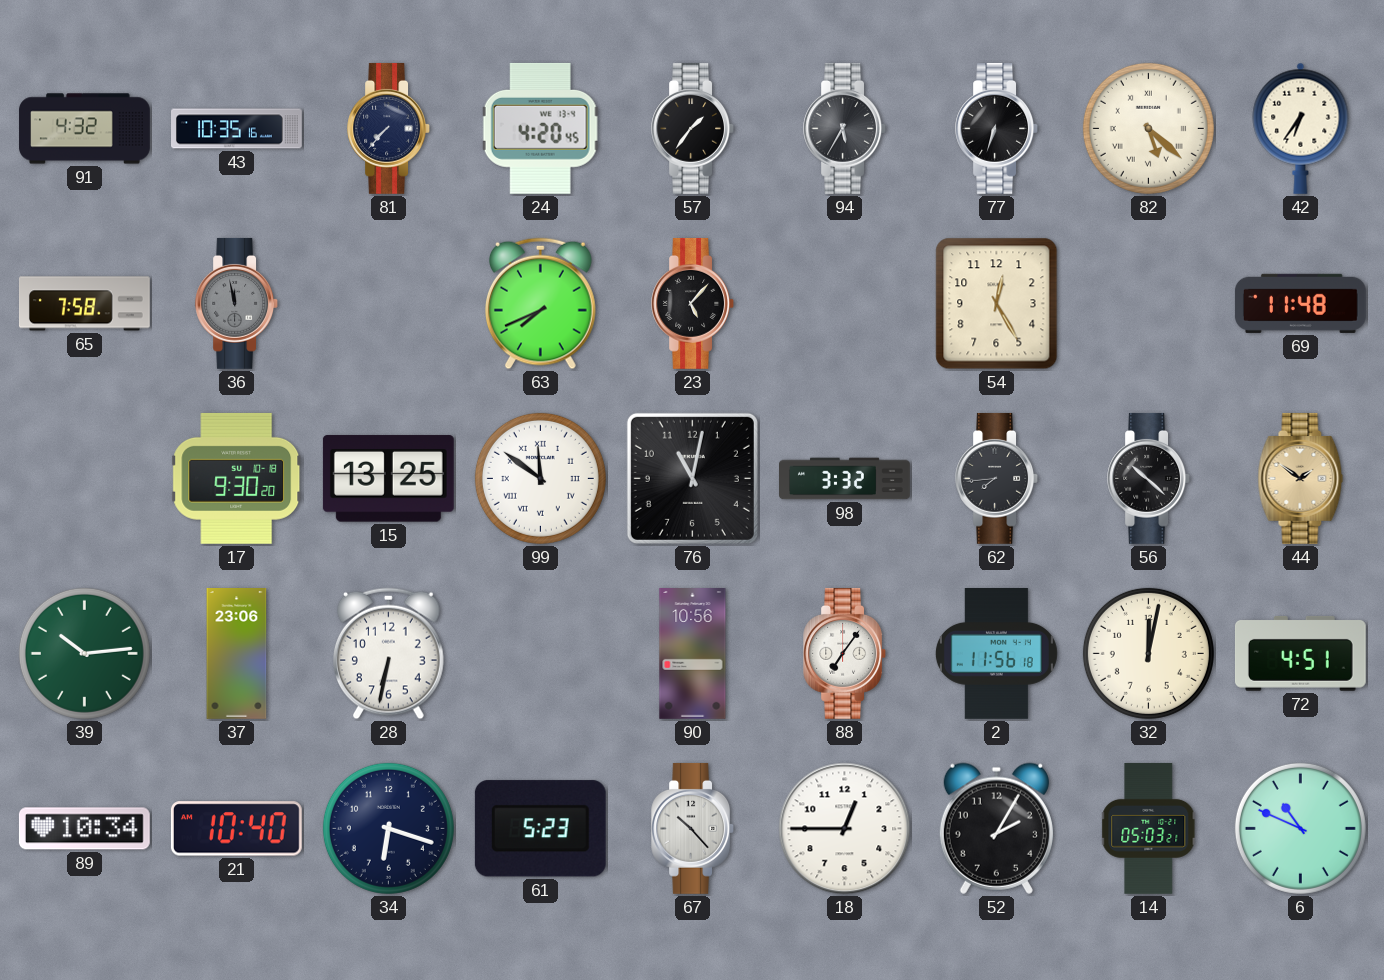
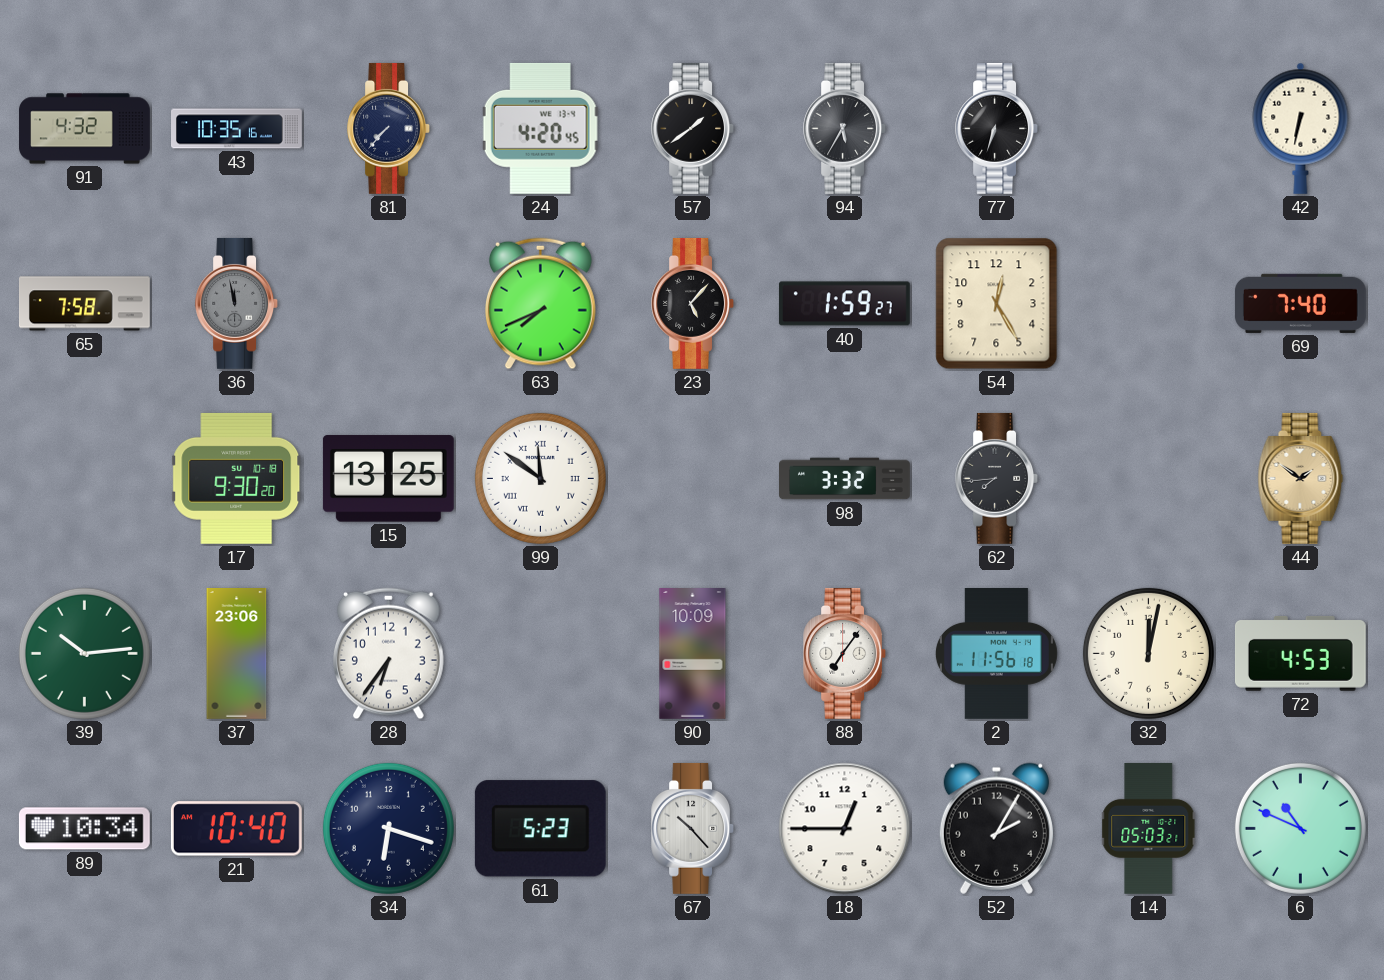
57: 1:36 -> 1:39
82: 5:22 -> none
42: 6:36 -> 6:32
40: none -> 1:59
69: 11:48 -> 7:40
76: 11:02 -> none
56: 10:22 -> none
28: 6:32 -> 6:36
90: 10:56 -> 10:09
72: 4:51 -> 4:53
